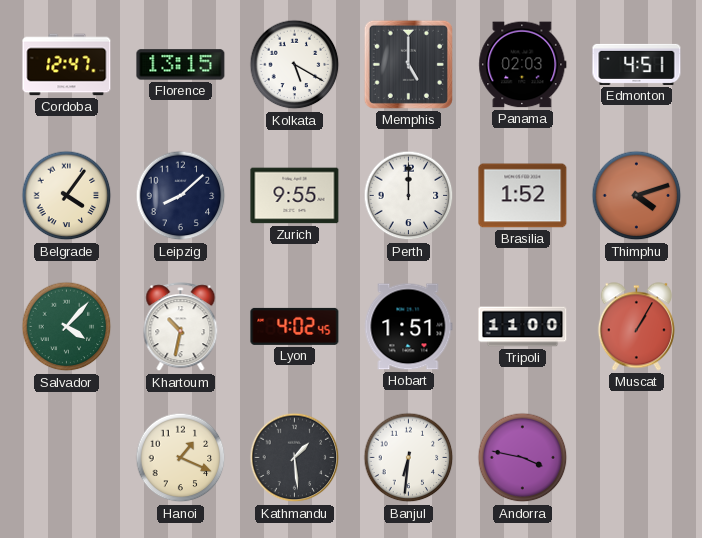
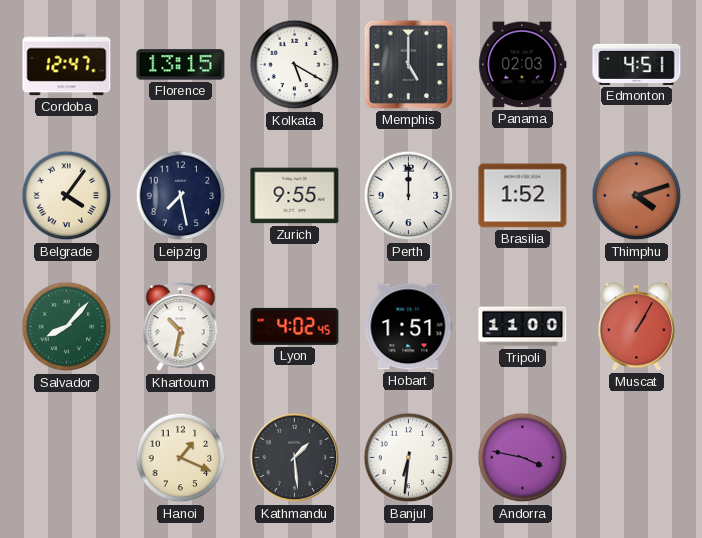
Leipzig: 8:08 -> 7:28
Salvador: 4:07 -> 8:07
